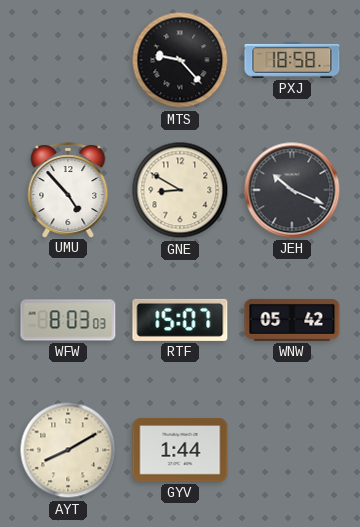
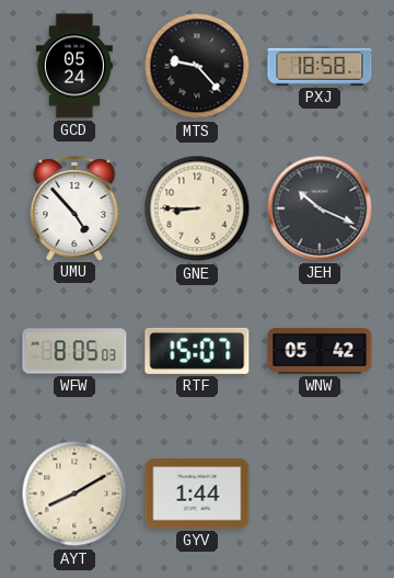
GCD: none -> 05:24
GNE: 8:50 -> 8:45
WFW: 8:03 -> 8:05
